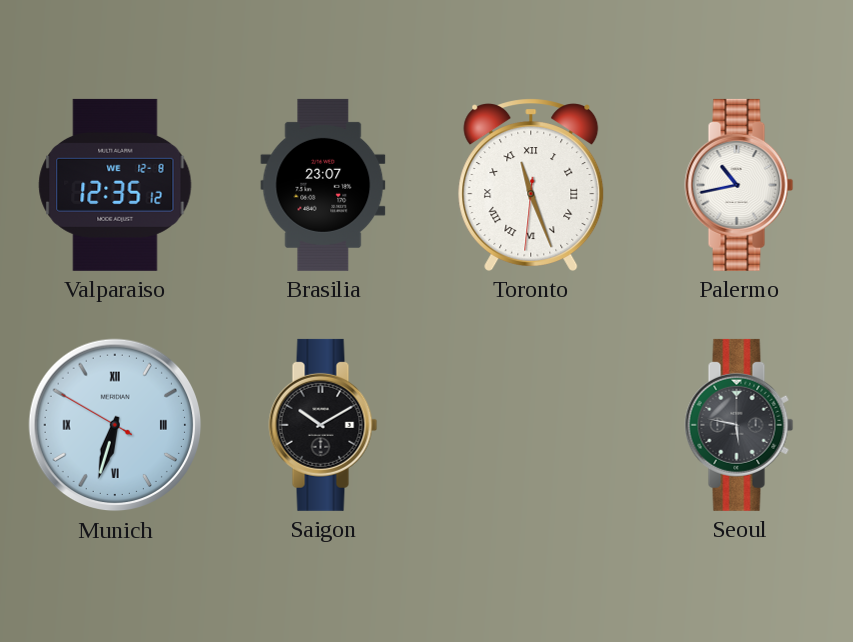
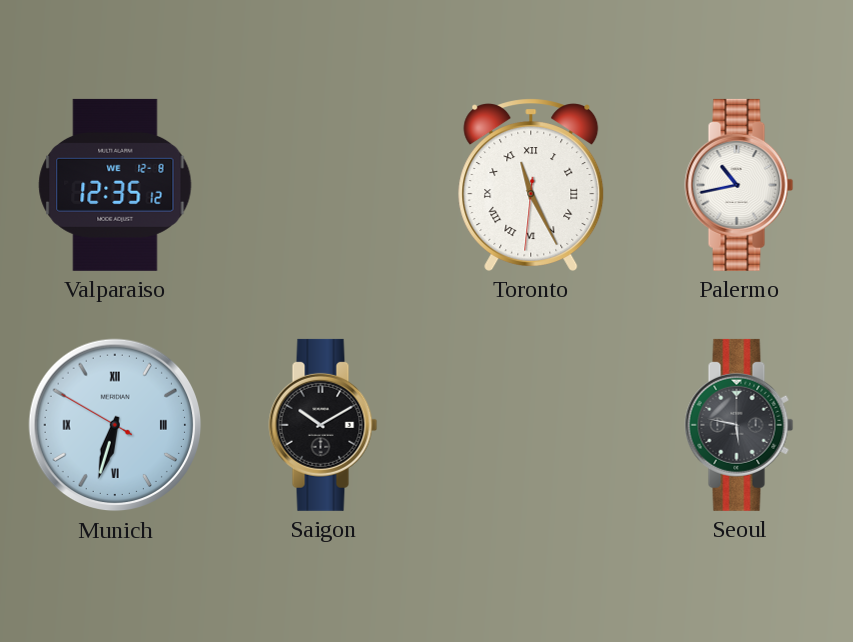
Brasilia: 23:07 -> none
Toronto: 11:26 -> 11:25
